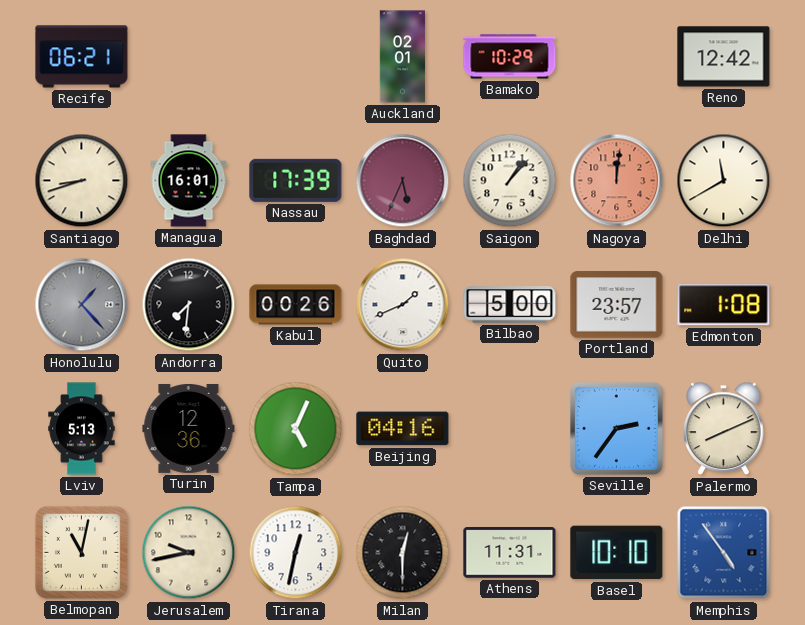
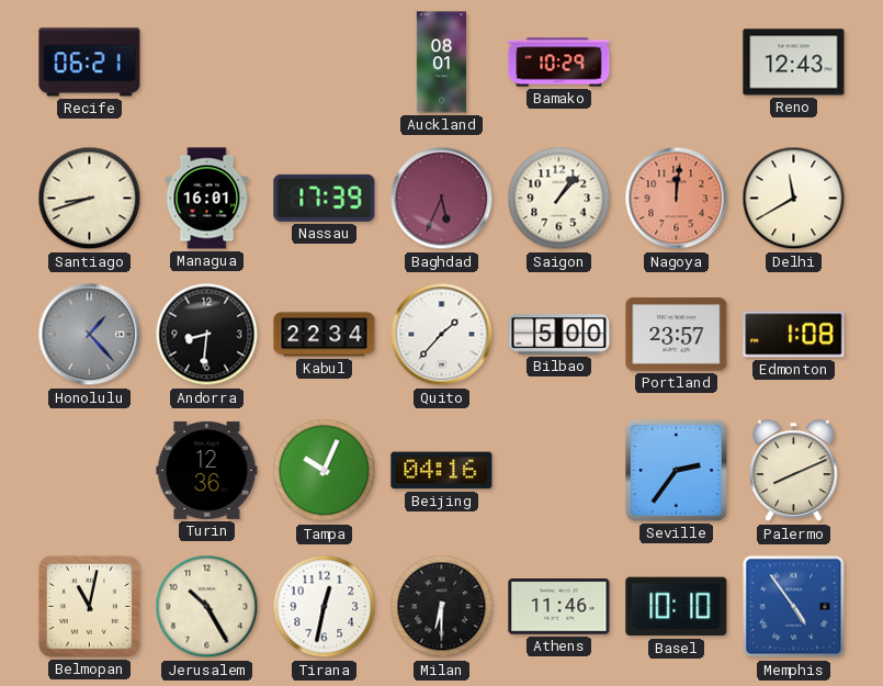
Auckland: 02:01 -> 08:01
Reno: 12:42 -> 12:43
Andorra: 7:31 -> 8:31
Kabul: 00:26 -> 22:34
Quito: 1:41 -> 1:37
Lviv: 5:13 -> none
Tampa: 5:04 -> 10:04
Jerusalem: 9:43 -> 10:25
Milan: 12:30 -> 6:30
Athens: 11:31 -> 11:46
